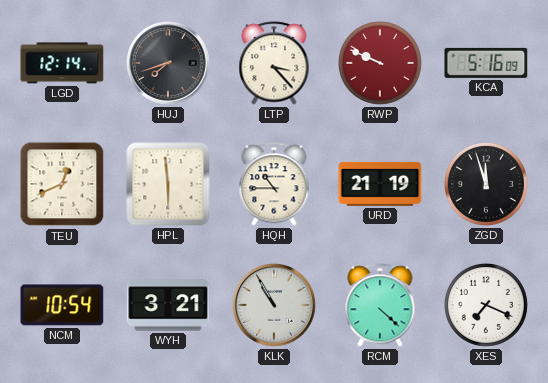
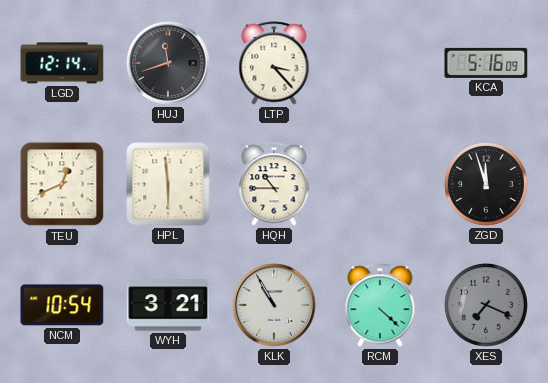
HUJ: 7:42 -> 11:42
RWP: 9:49 -> none
URD: 21:19 -> none
XES dial: white -> grey
